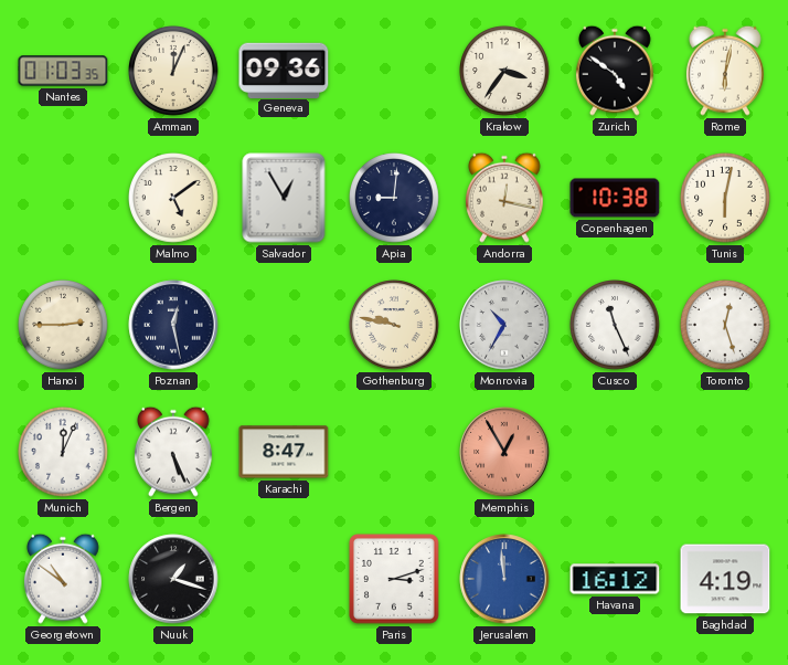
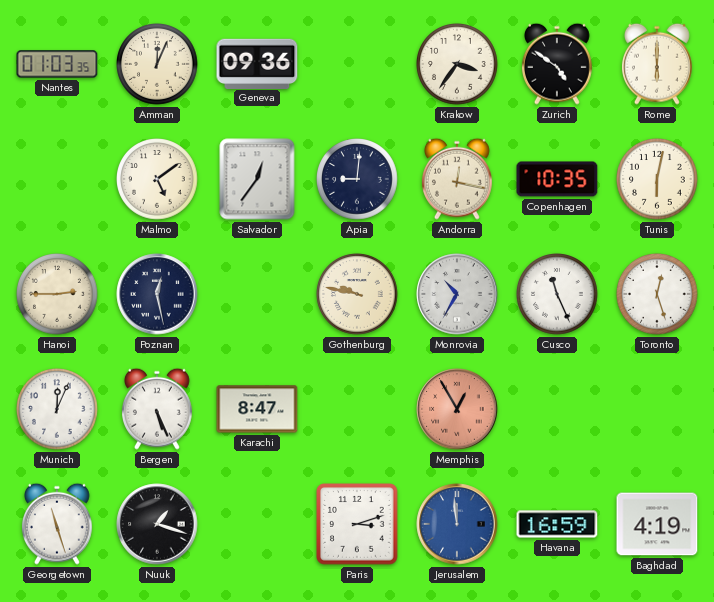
Rome: 6:02 -> 6:00
Salvador: 12:55 -> 12:36
Copenhagen: 10:38 -> 10:35
Georgetown: 10:51 -> 11:27
Havana: 16:12 -> 16:59
